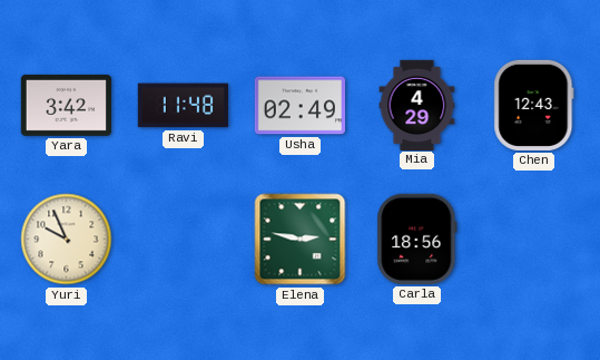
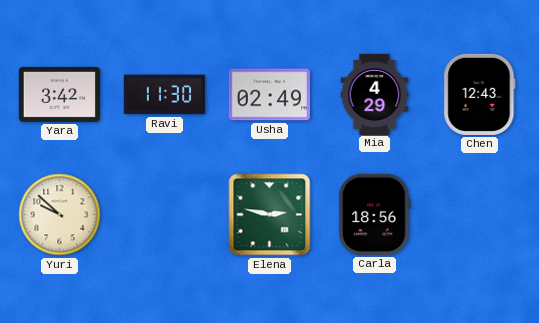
Ravi: 11:48 -> 11:30
Yuri: 9:56 -> 9:52
